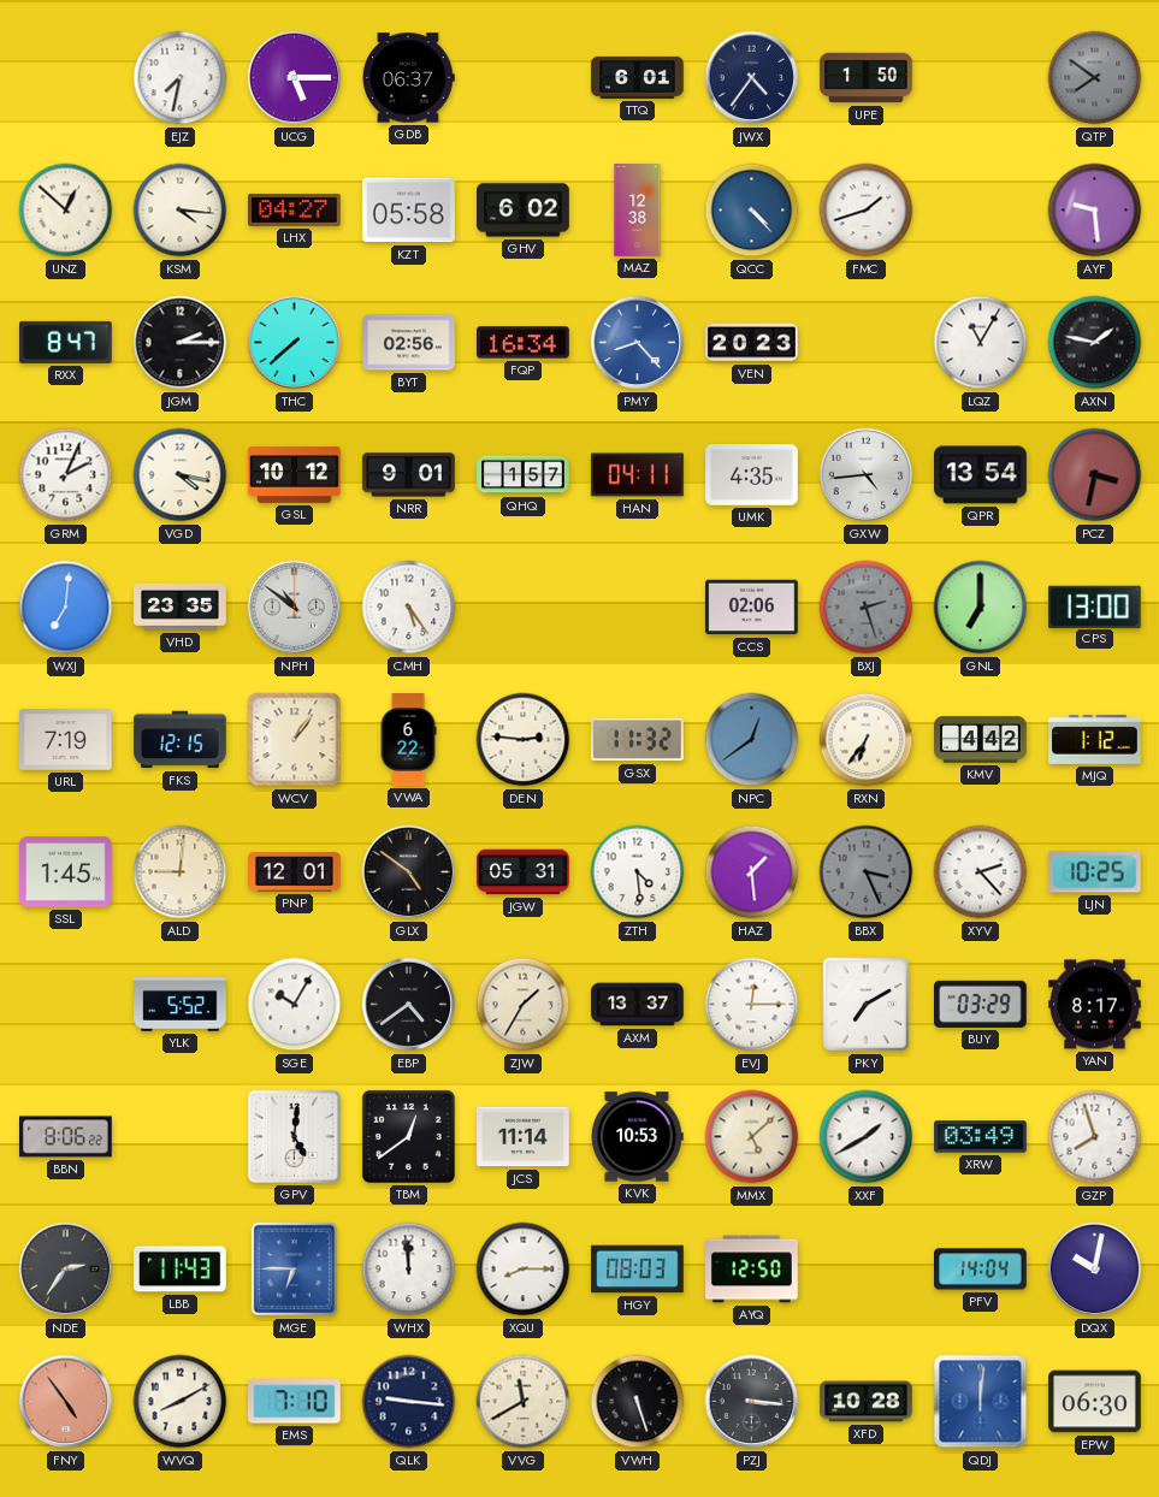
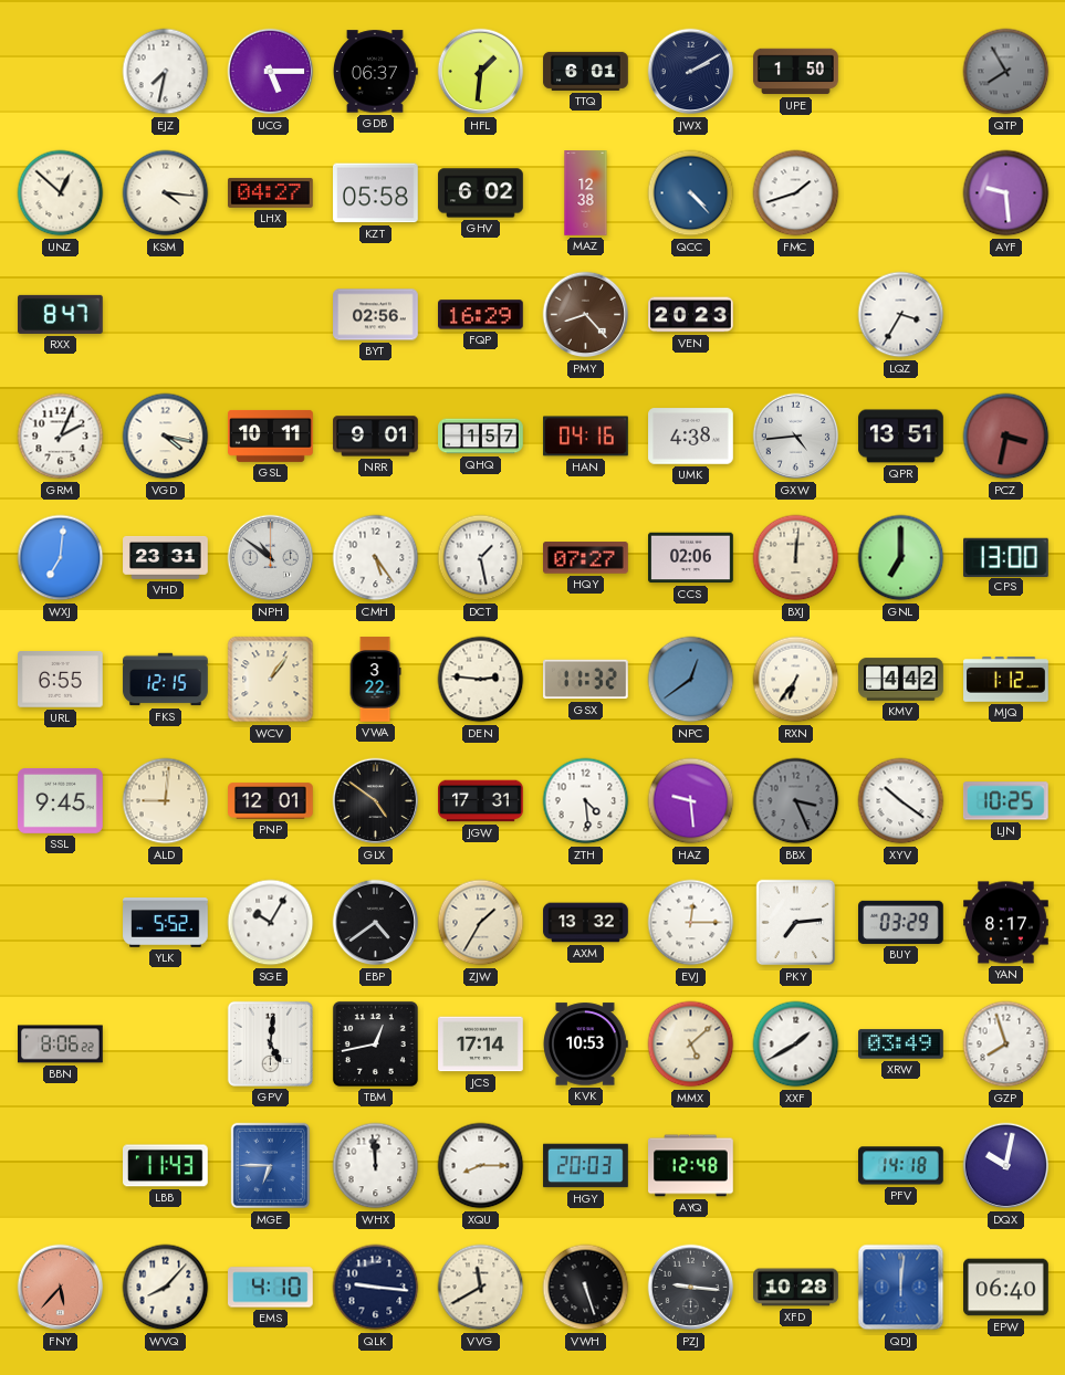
HFL: none -> 1:31
JWX: 4:36 -> 2:10
QTP: 7:51 -> 7:55
JGM: 2:15 -> none
THC: 7:38 -> none
FQP: 16:34 -> 16:29
PMY dial: blue -> brown
LQZ: 11:05 -> 3:35
AXN: 1:47 -> none
GSL: 10:12 -> 10:11
HAN: 04:11 -> 04:16
UMK: 4:35 -> 4:38
QPR: 13:54 -> 13:51
VHD: 23:35 -> 23:31
DCT: none -> 1:28
HQY: none -> 07:27
BXJ: 2:27 -> 12:01
BXJ dial: grey -> cream
URL: 7:19 -> 6:55
VWA: 6:22 -> 3:22
SSL: 1:45 -> 9:45
JGW: 05:31 -> 17:31
HAZ: 1:29 -> 9:29
XYV: 2:23 -> 10:21
AXM: 13:37 -> 13:32
PKY: 7:10 -> 7:14
TBM: 12:39 -> 12:43
JCS: 11:14 -> 17:14
NDE: 2:36 -> none
HGY: 08:03 -> 20:03
AYQ: 12:50 -> 12:48
PFV: 14:04 -> 14:18
FNY: 4:54 -> 5:37
WVQ: 8:10 -> 8:07
EMS: 7:10 -> 4:10
PZJ: 3:16 -> 9:16
EPW: 06:30 -> 06:40
